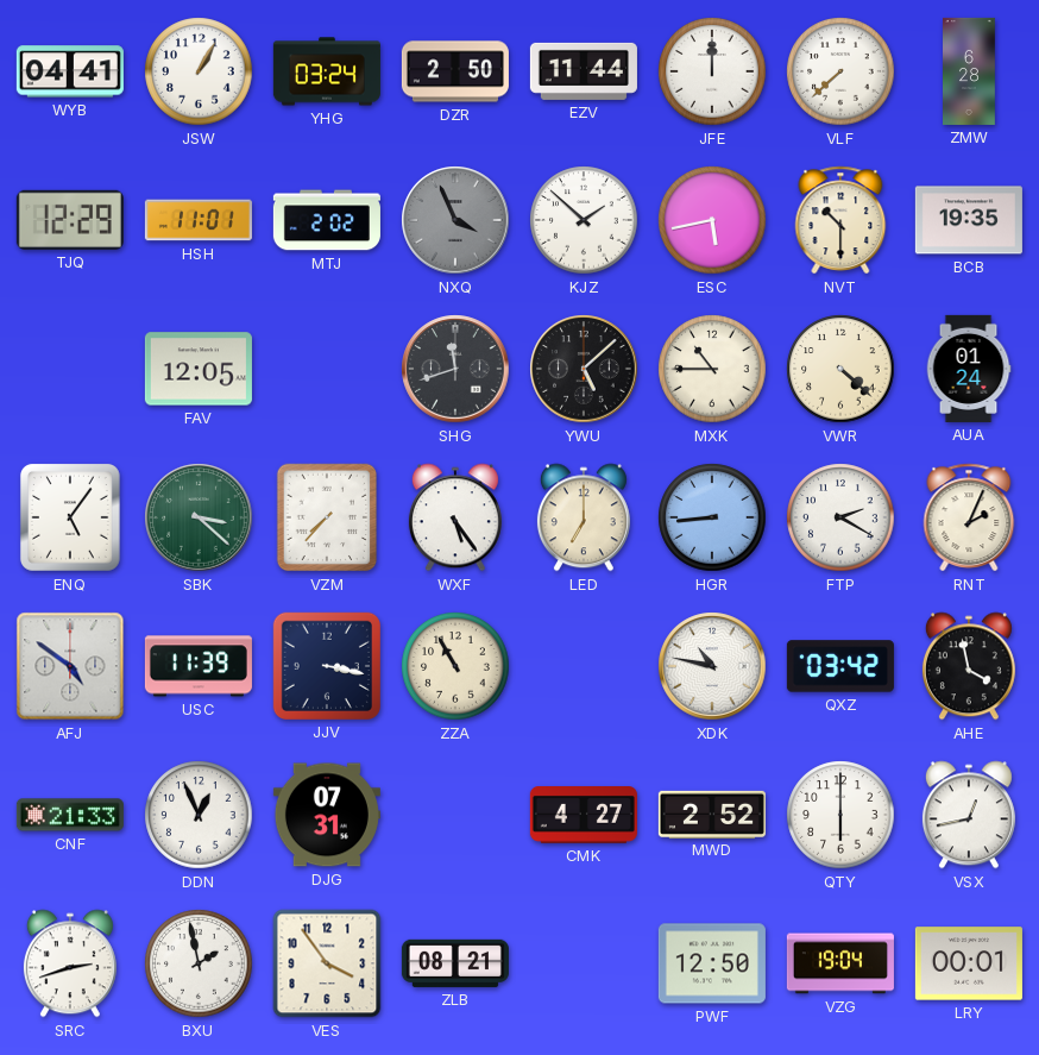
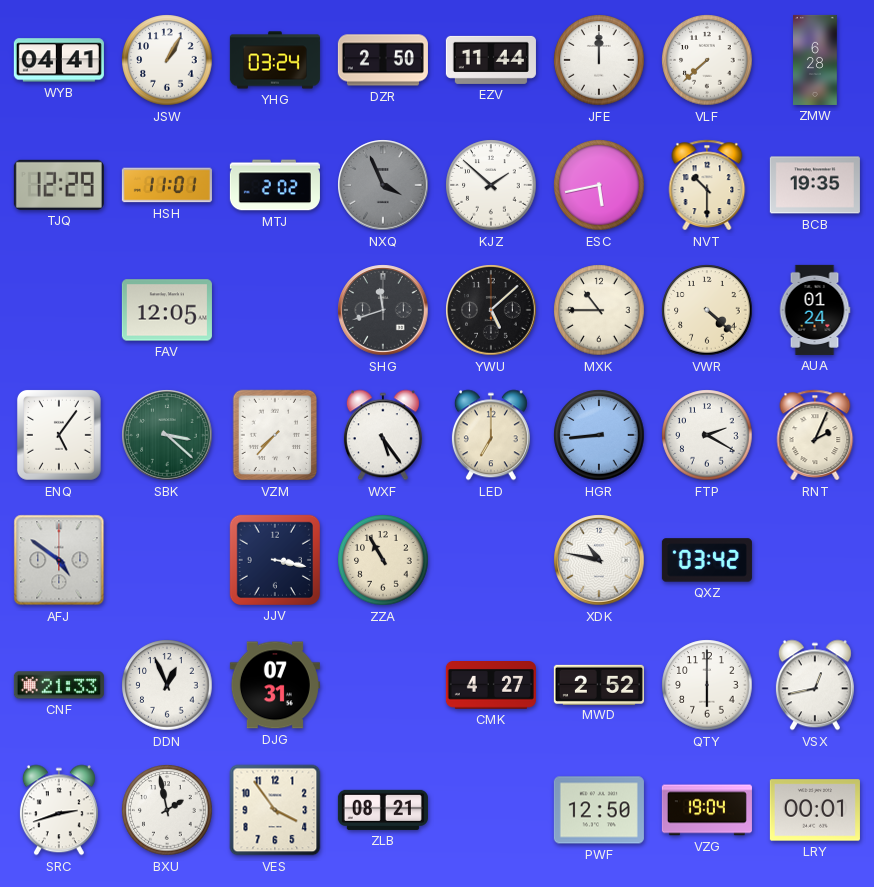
USC: 11:39 -> none
AHE: 3:58 -> none
